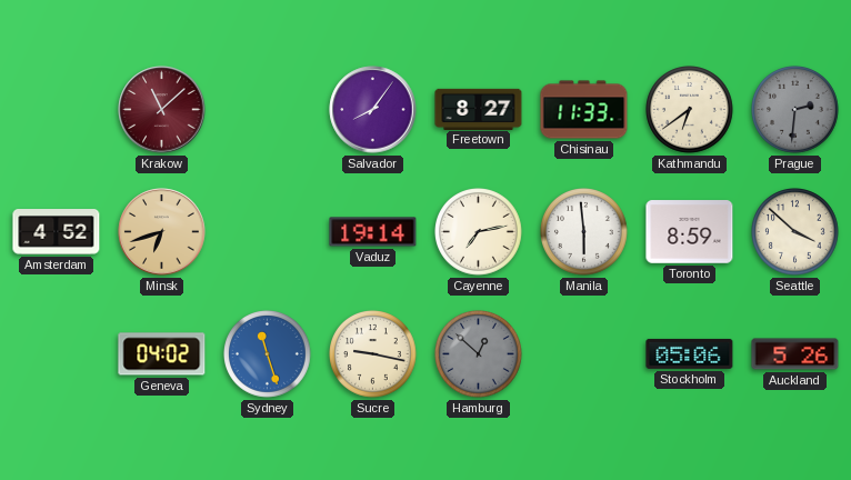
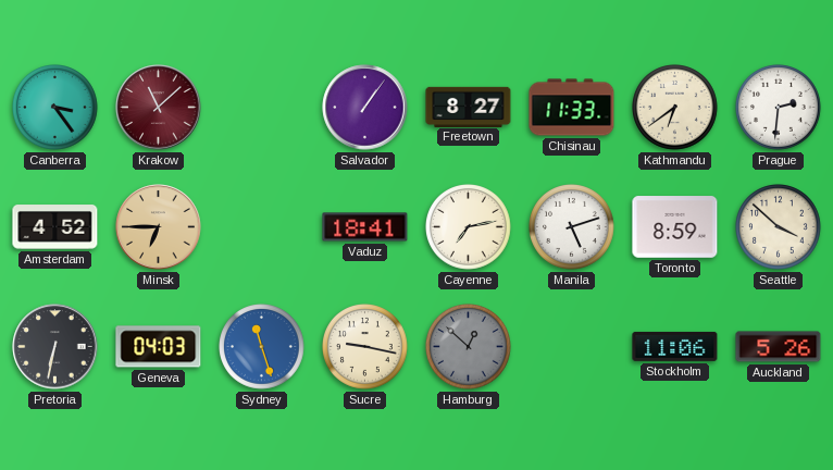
Canberra: none -> 3:24
Salvador: 8:06 -> 1:06
Prague dial: grey -> white
Minsk: 6:42 -> 6:45
Vaduz: 19:14 -> 18:41
Manila: 5:59 -> 5:12
Pretoria: none -> 6:32
Geneva: 04:02 -> 04:03
Stockholm: 05:06 -> 11:06
